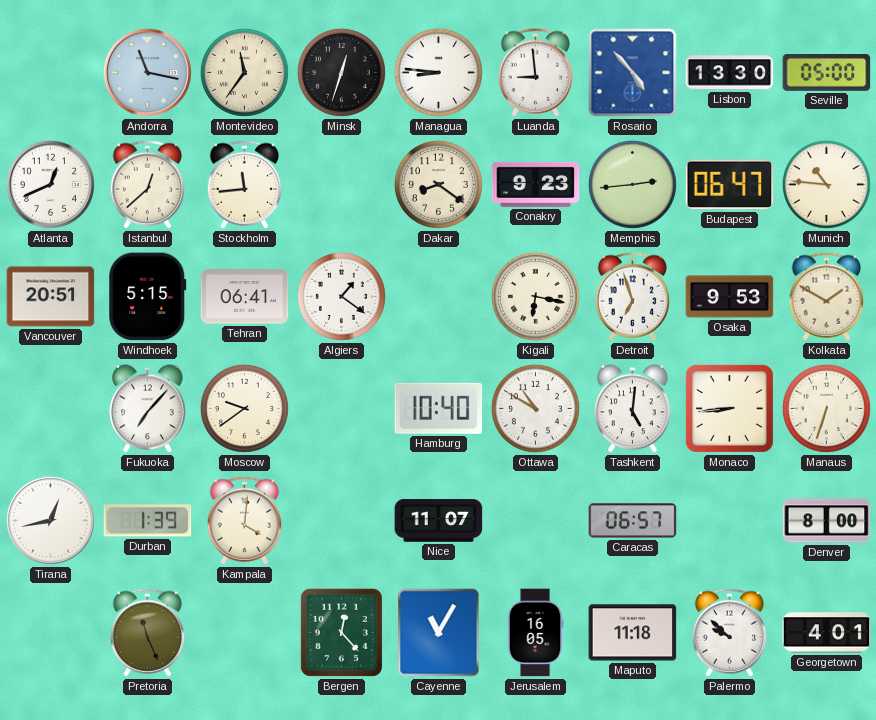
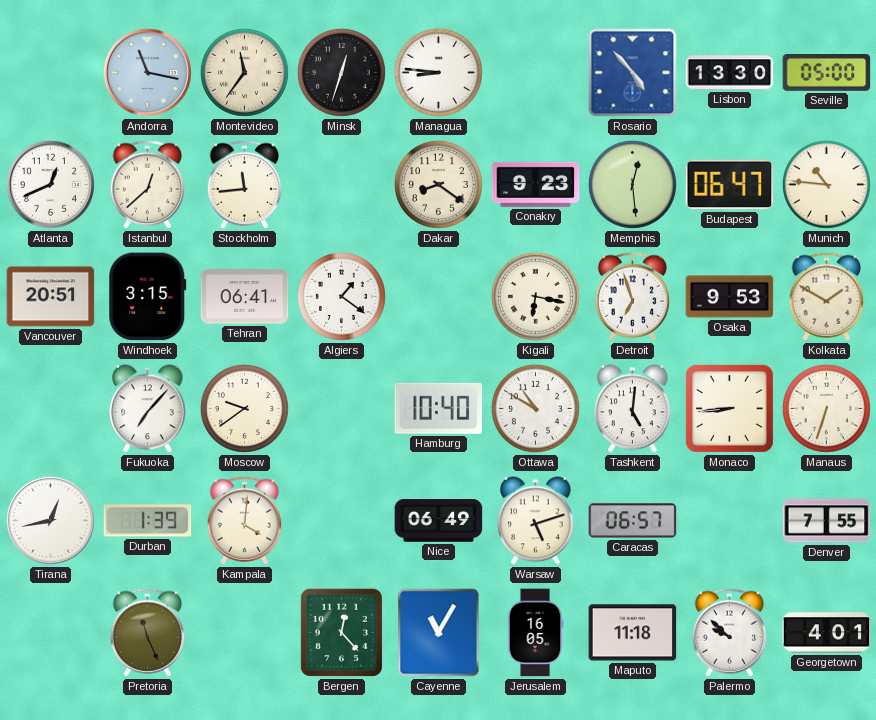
Luanda: 8:59 -> none
Memphis: 2:44 -> 12:29
Windhoek: 5:15 -> 3:15
Nice: 11:07 -> 06:49
Warsaw: none -> 5:12
Denver: 8:00 -> 7:55
